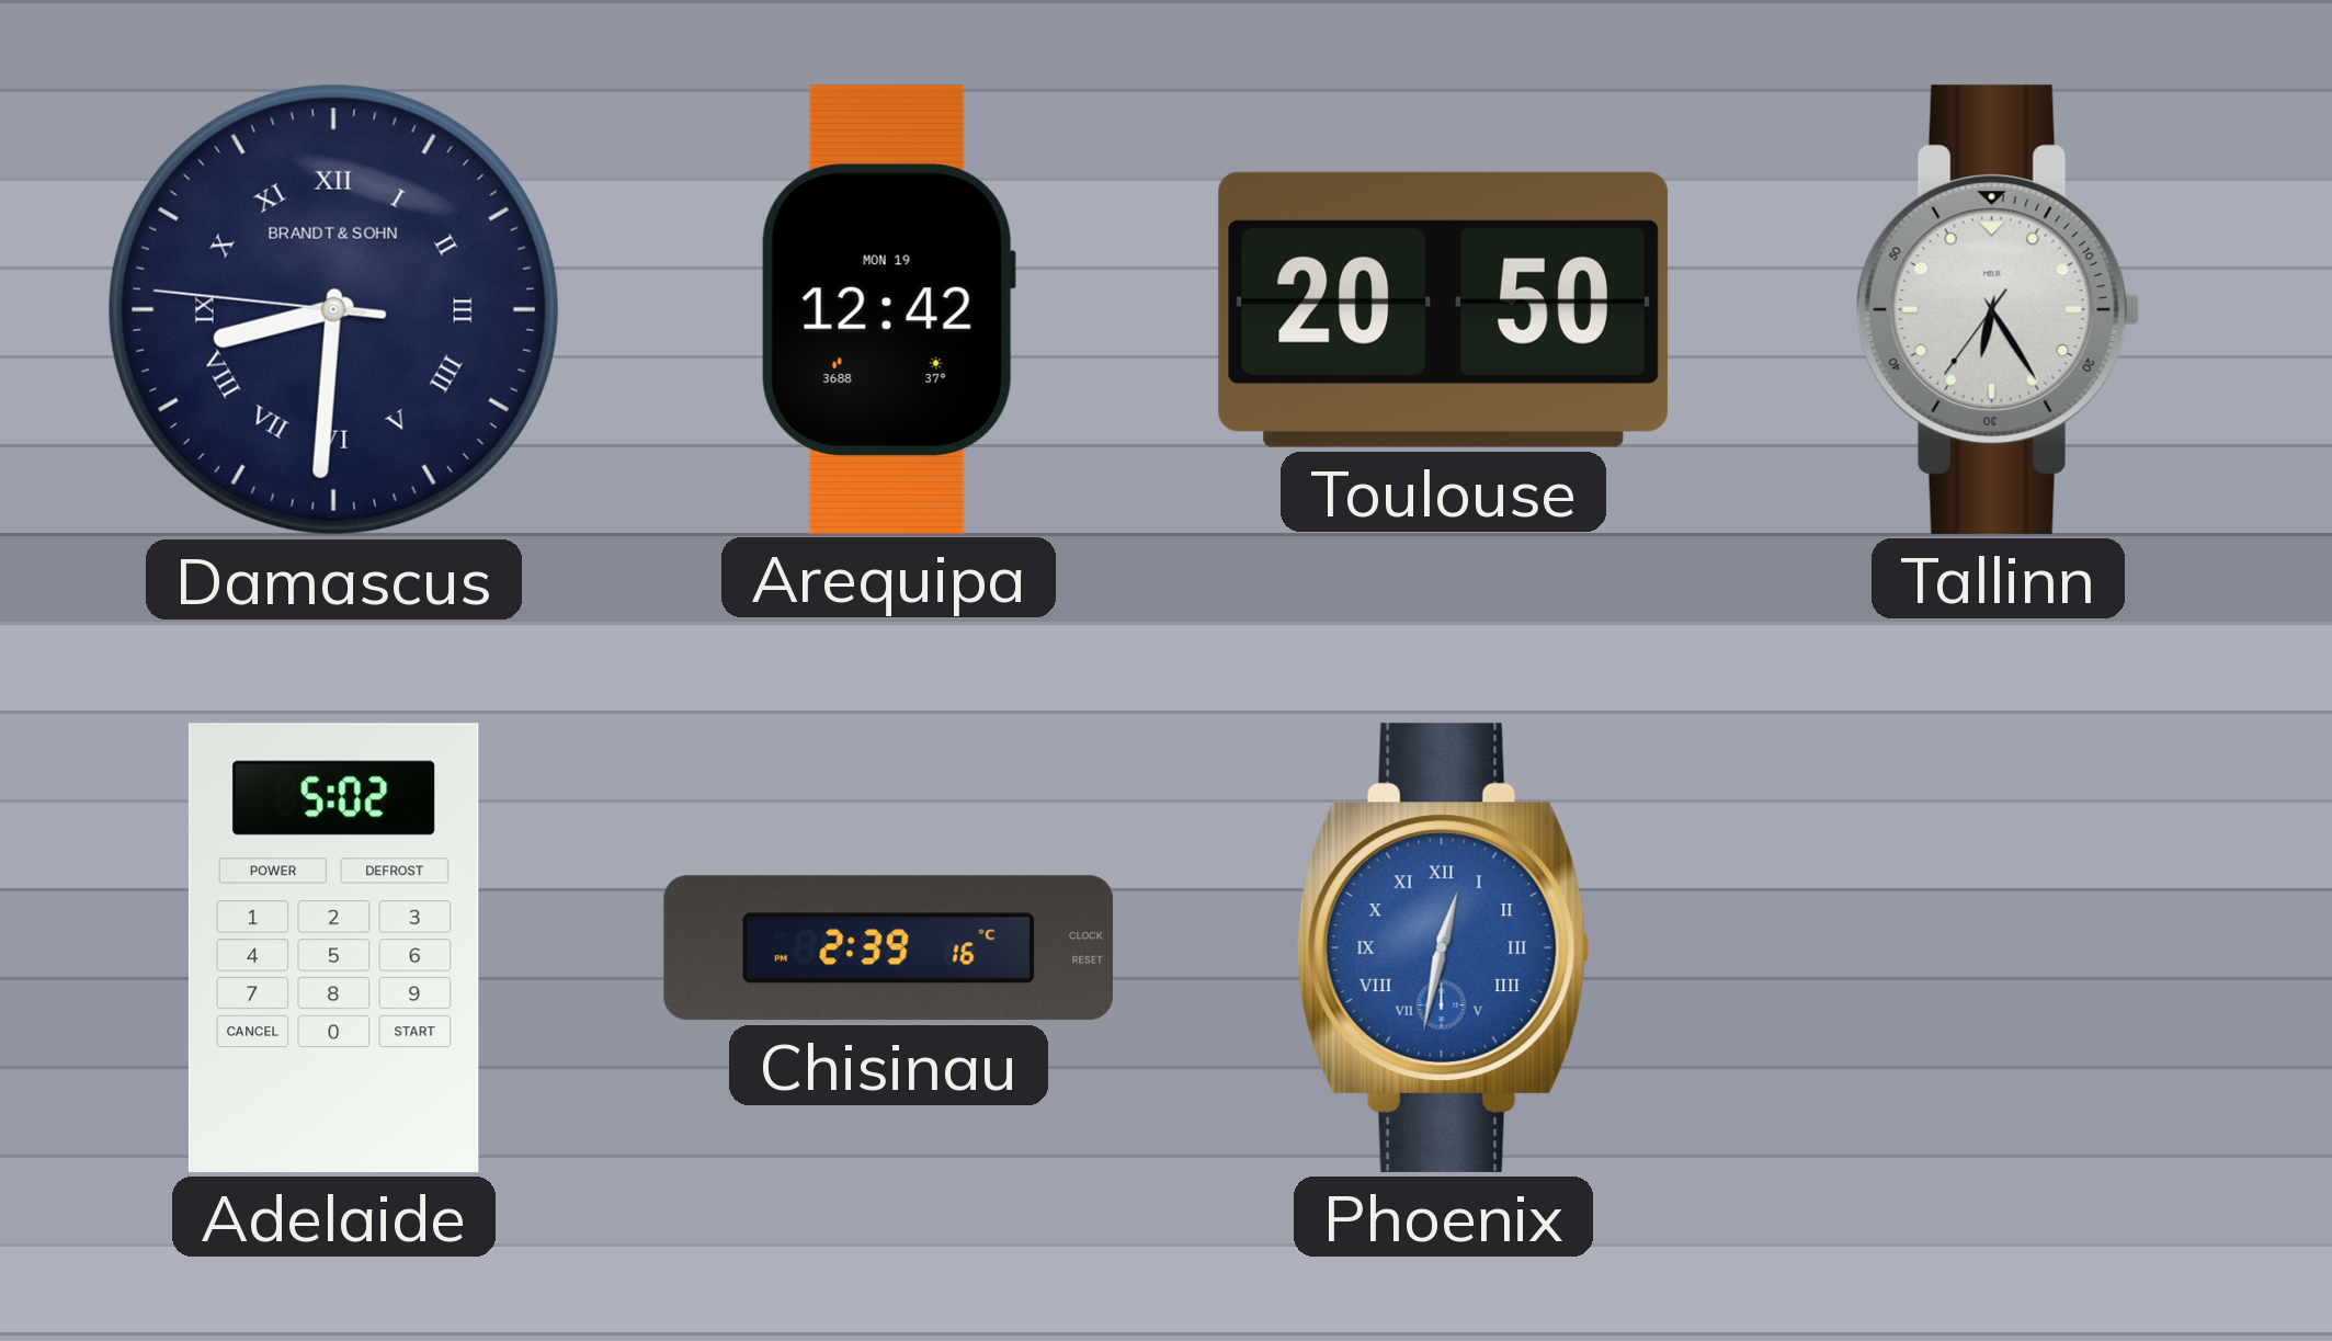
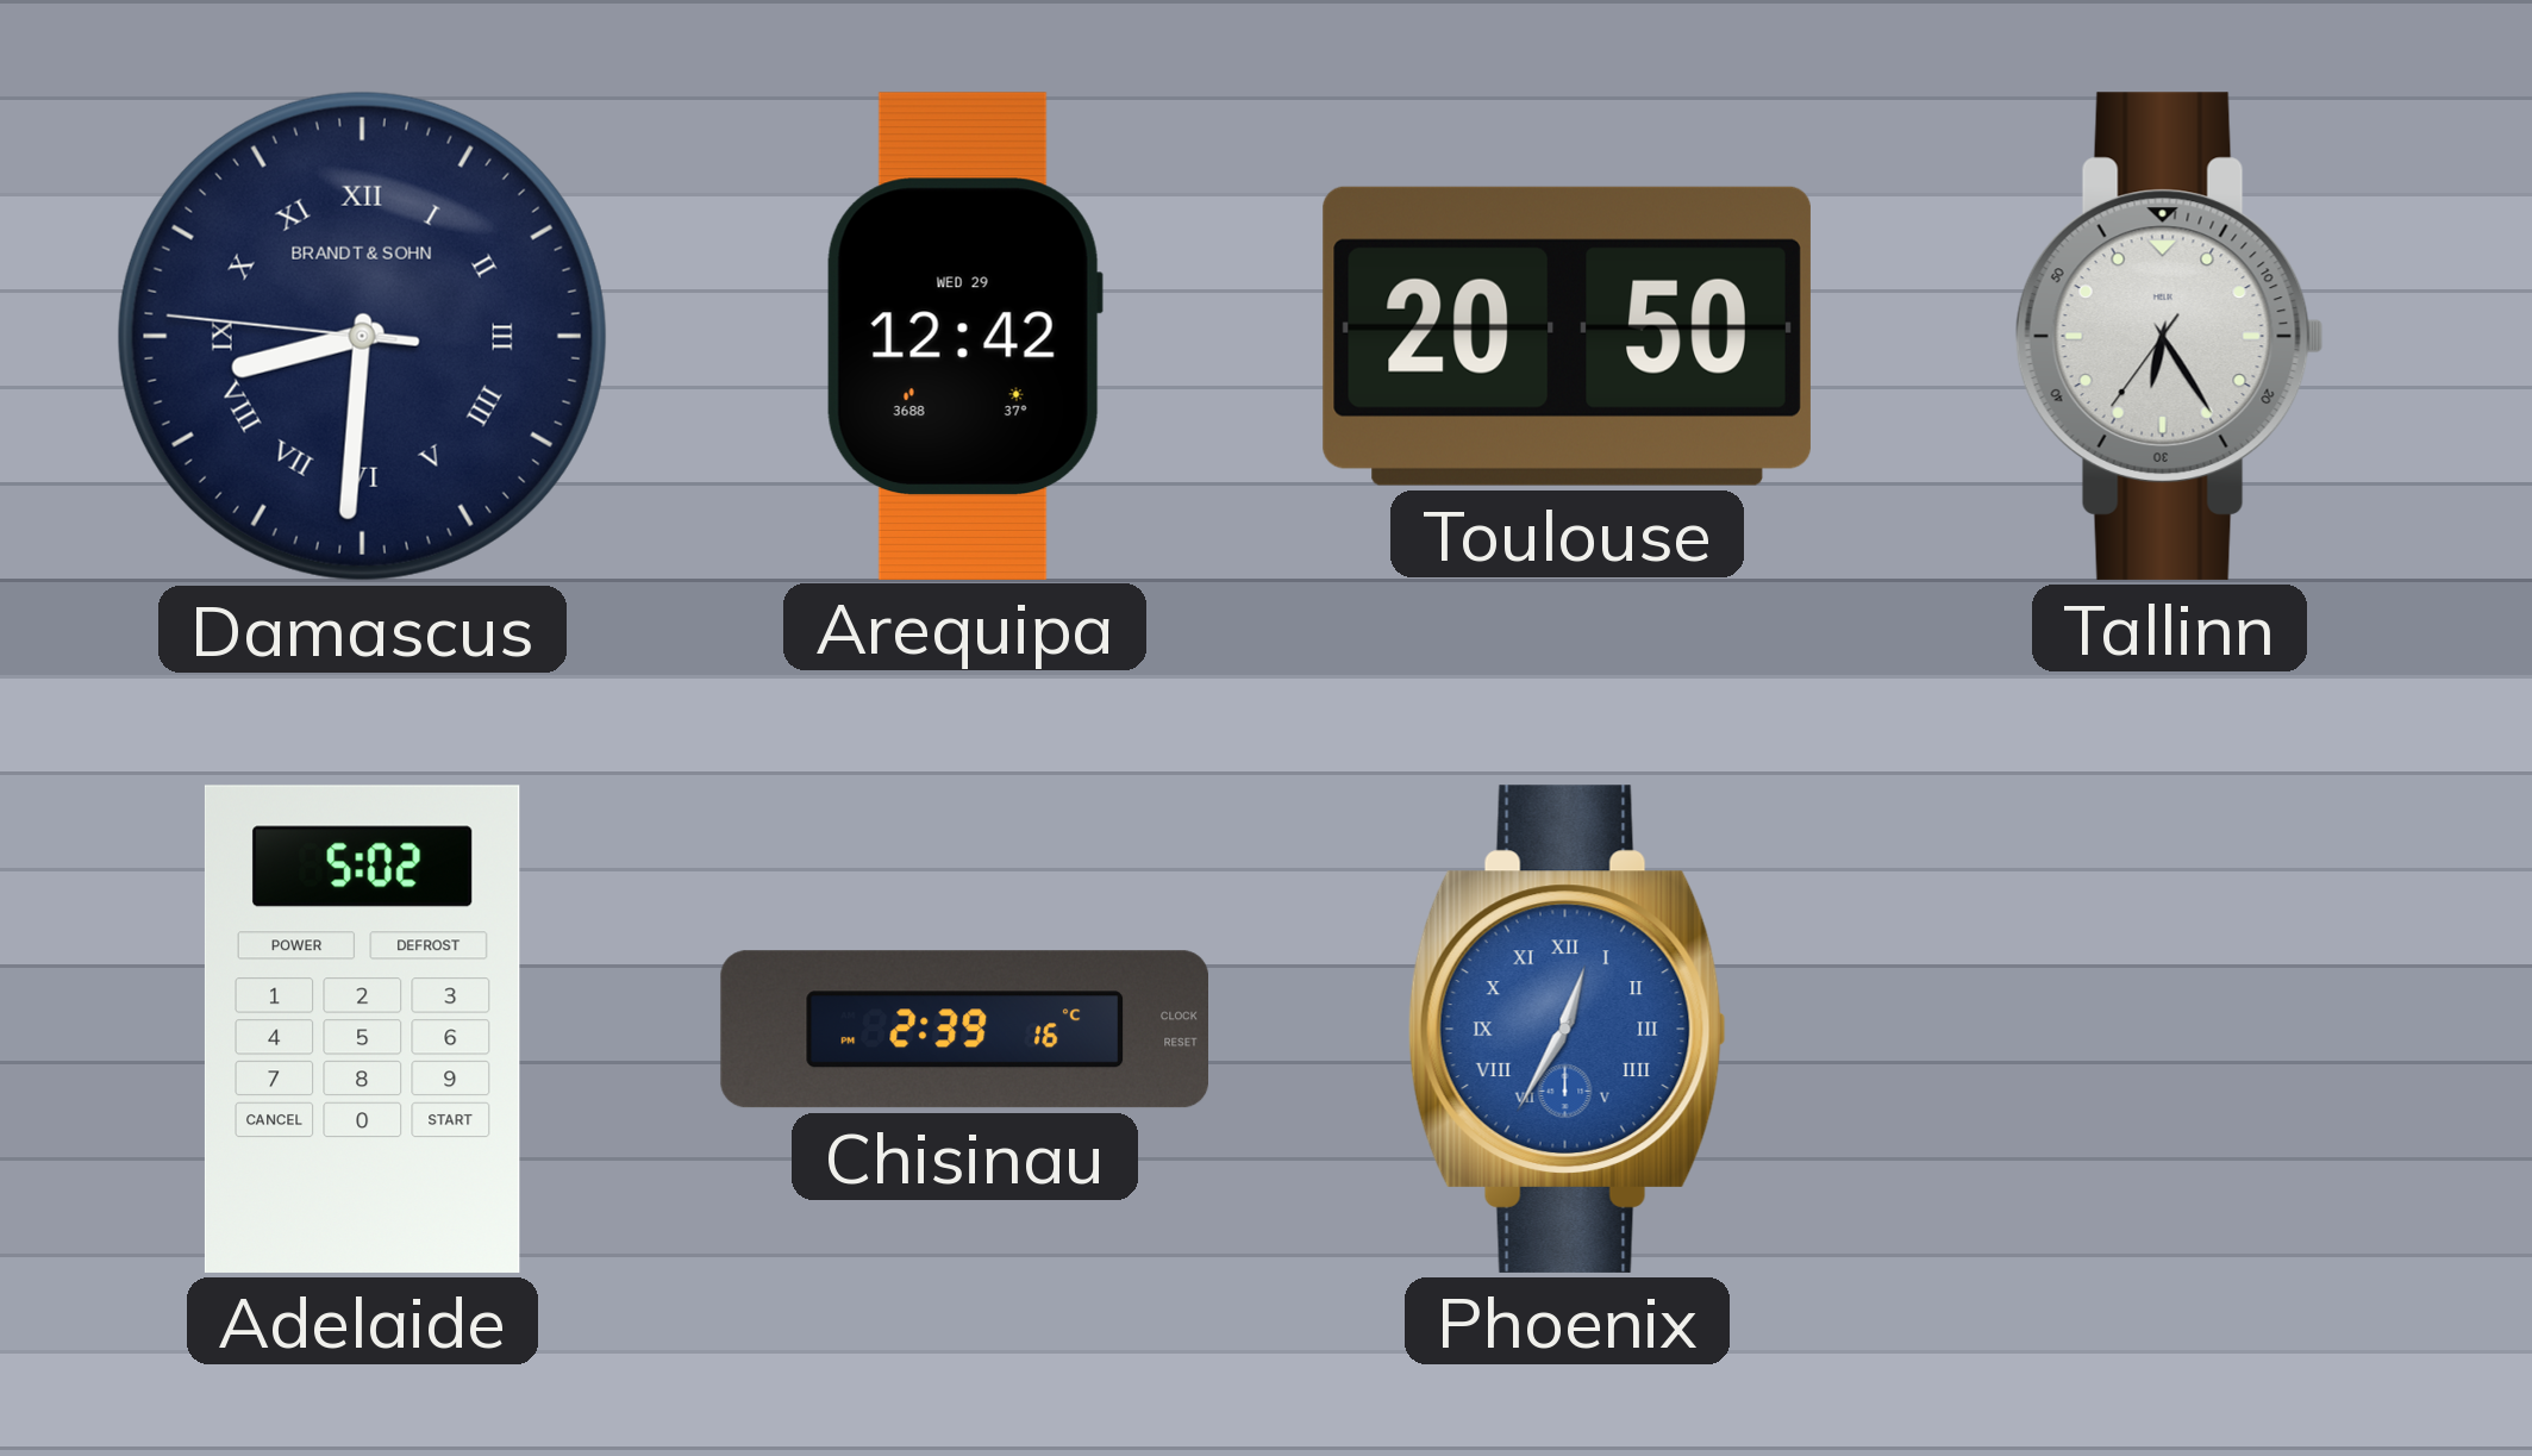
Arequipa date: MON 19 -> WED 29
Phoenix: 12:32 -> 12:35
